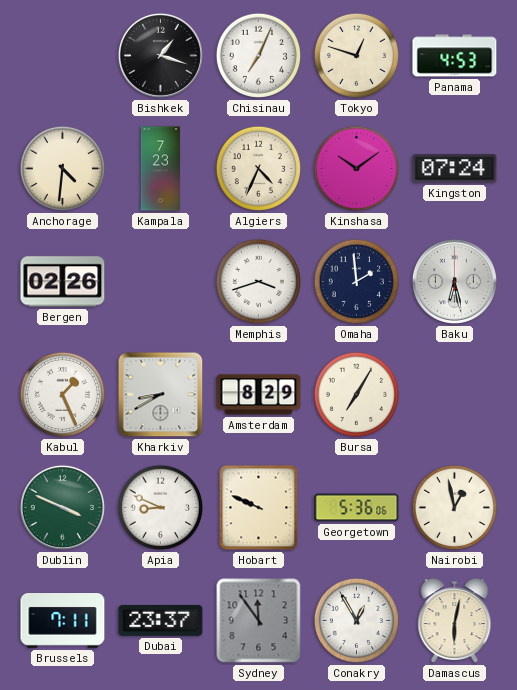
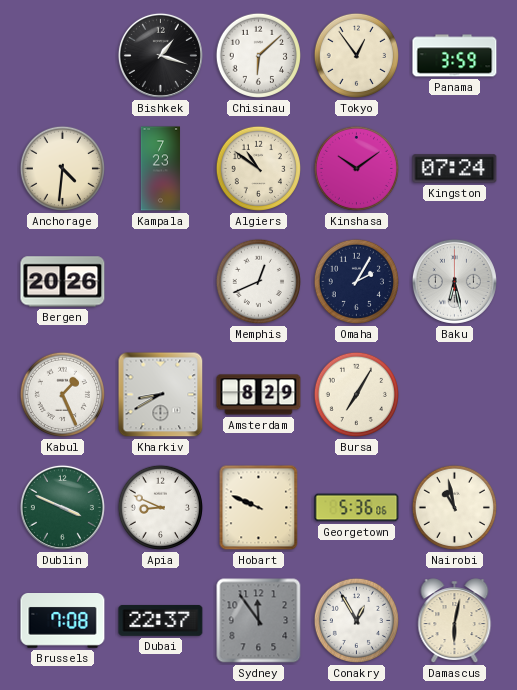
Chisinau: 7:04 -> 6:08
Tokyo: 12:48 -> 12:54
Panama: 4:53 -> 3:59
Algiers: 4:34 -> 10:51
Bergen: 02:26 -> 20:26
Memphis: 3:42 -> 12:41
Omaha: 1:59 -> 2:05
Nairobi: 12:58 -> 10:58
Brussels: 7:11 -> 7:08
Dubai: 23:37 -> 22:37
